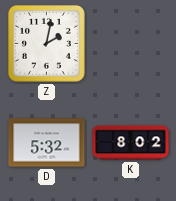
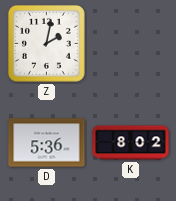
D: 5:32 -> 5:36
